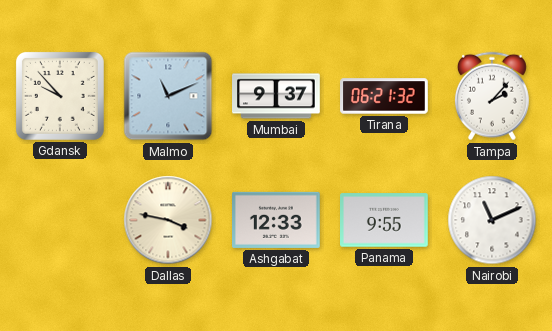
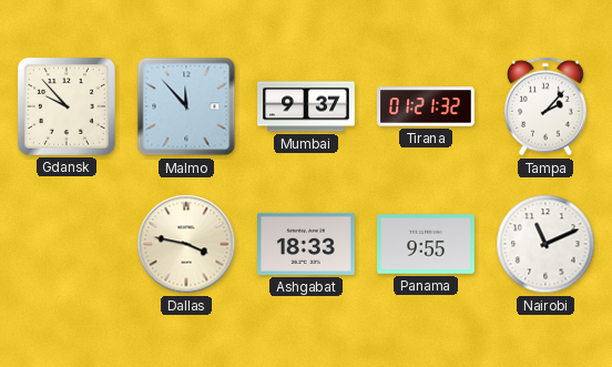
Malmo: 11:11 -> 11:53
Tirana: 06:21 -> 01:21
Ashgabat: 12:33 -> 18:33
